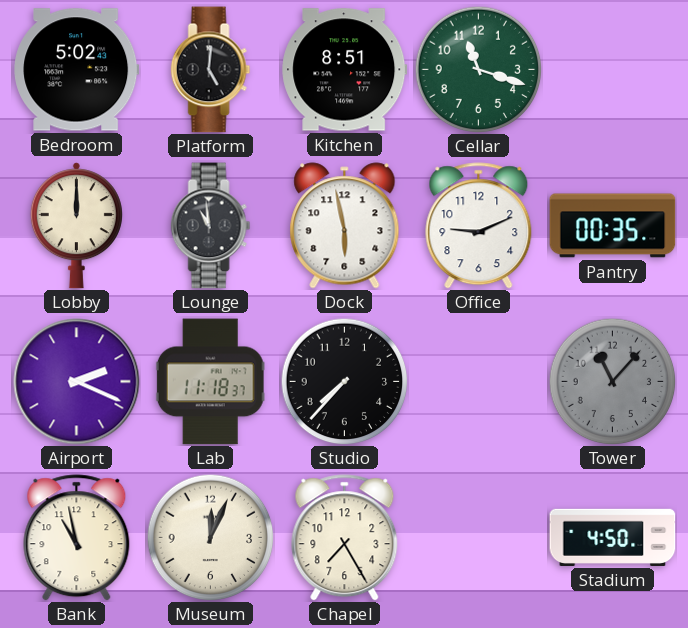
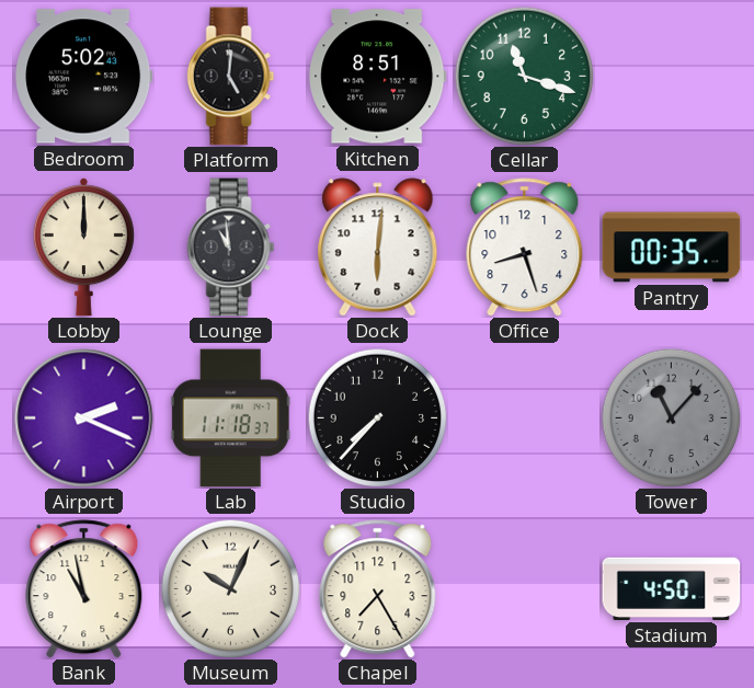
Dock: 5:58 -> 6:01
Office: 9:11 -> 8:27
Museum: 12:04 -> 10:04
